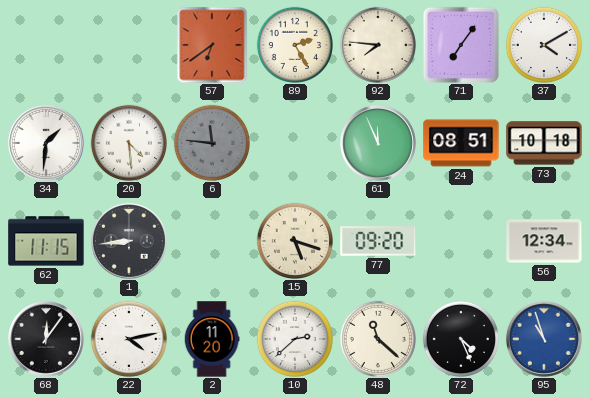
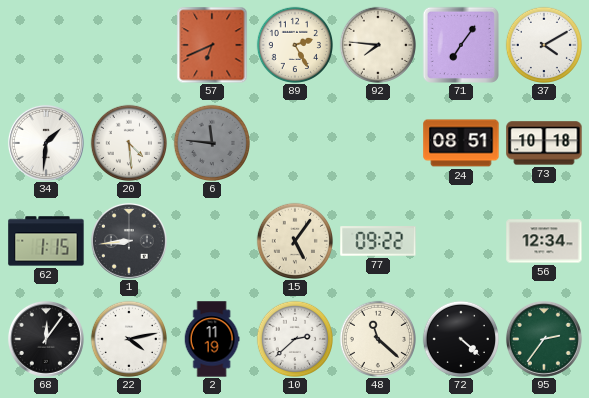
57: 6:39 -> 6:41
61: 11:56 -> none
62: 11:15 -> 1:15
15: 5:18 -> 5:06
77: 09:20 -> 09:22
2: 11:20 -> 11:19
72: 4:26 -> 4:22
95: 10:57 -> 2:36
95 dial: blue -> green
